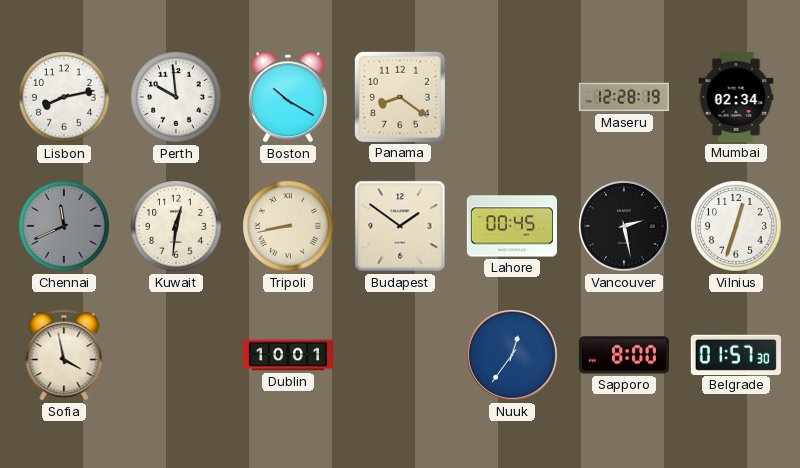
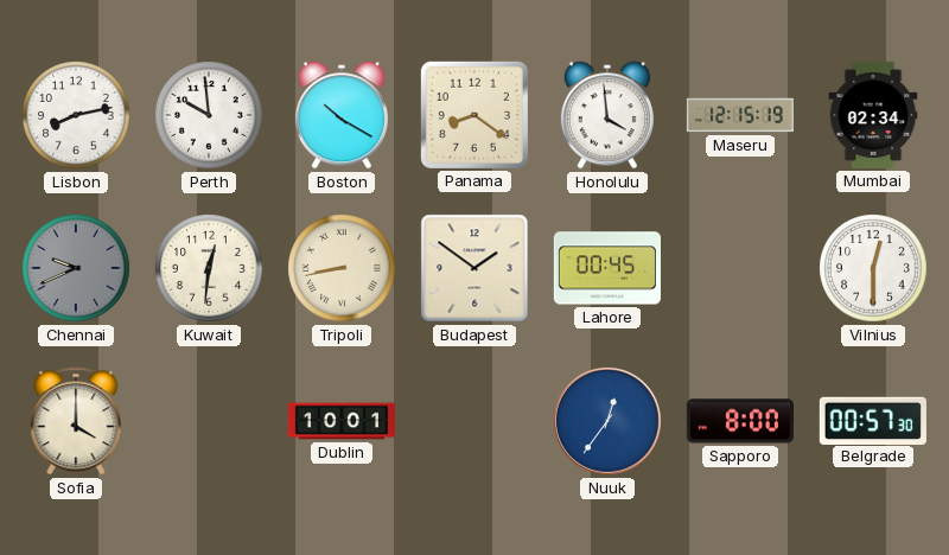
Honolulu: none -> 3:59
Maseru: 12:28 -> 12:15
Chennai: 11:41 -> 9:41
Vancouver: 2:28 -> none
Vilnius: 12:33 -> 12:30
Sofia: 3:58 -> 4:00
Belgrade: 01:57 -> 00:57
